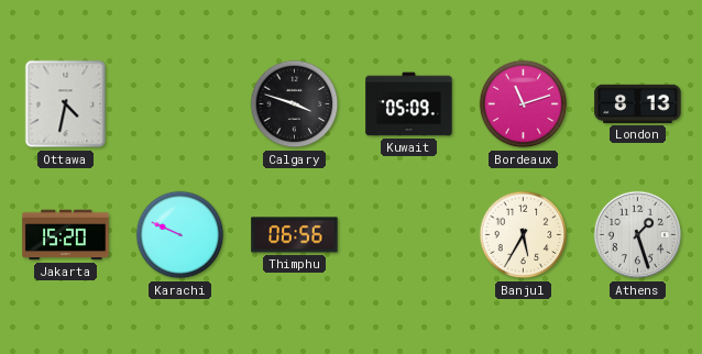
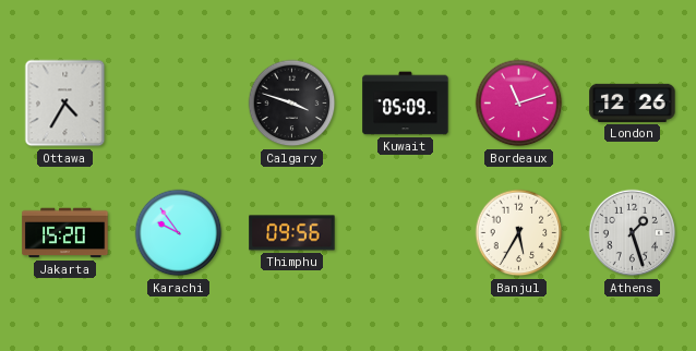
Ottawa: 4:32 -> 4:35
London: 8:13 -> 12:26
Karachi: 9:49 -> 9:54
Thimphu: 06:56 -> 09:56
